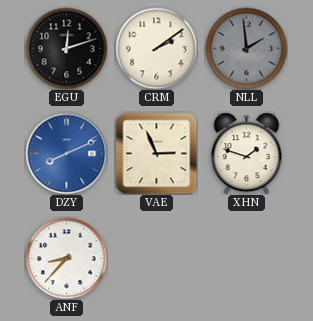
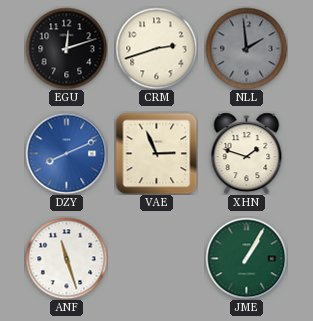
CRM: 2:09 -> 2:42
ANF: 8:37 -> 11:27
JME: none -> 1:05
